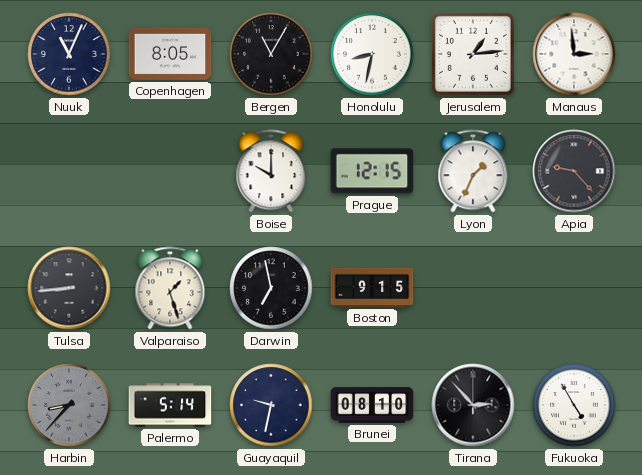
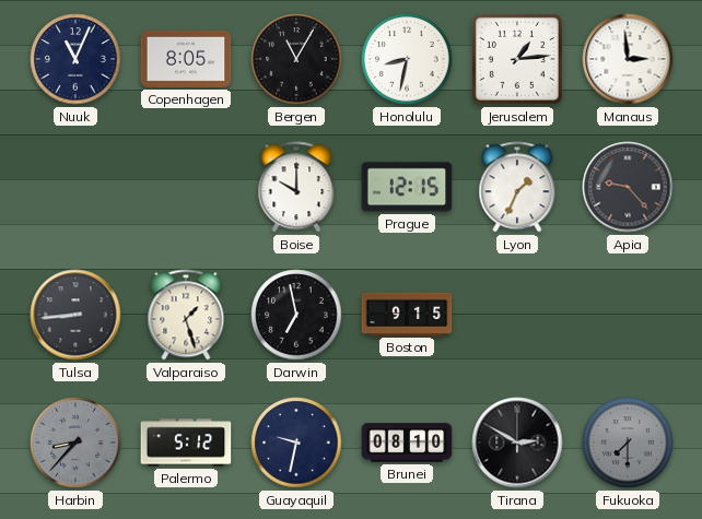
Palermo: 5:14 -> 5:12
Tirana: 2:53 -> 2:50
Fukuoka: 4:55 -> 7:30
Fukuoka dial: white -> grey
